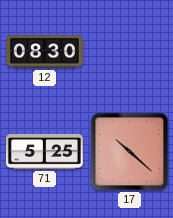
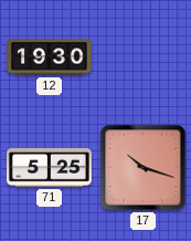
12: 08:30 -> 19:30
17: 10:22 -> 10:18
